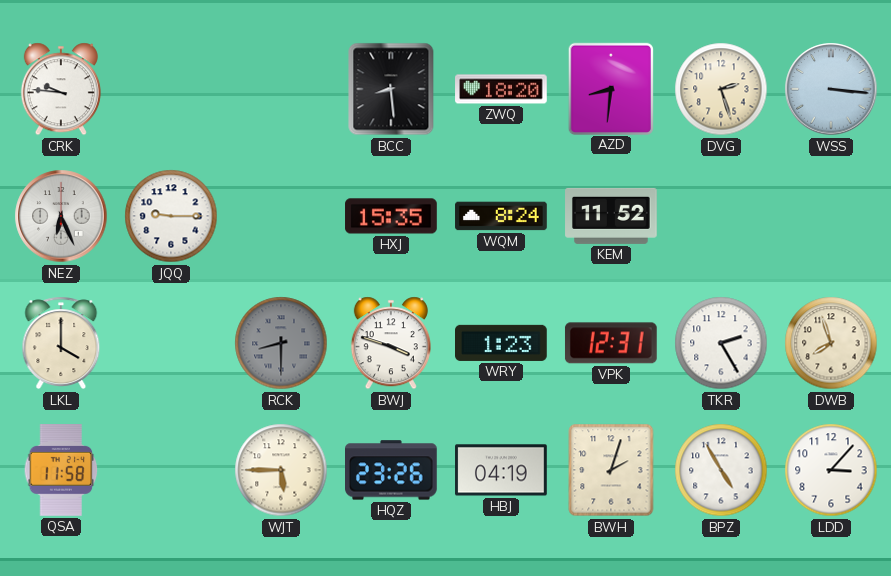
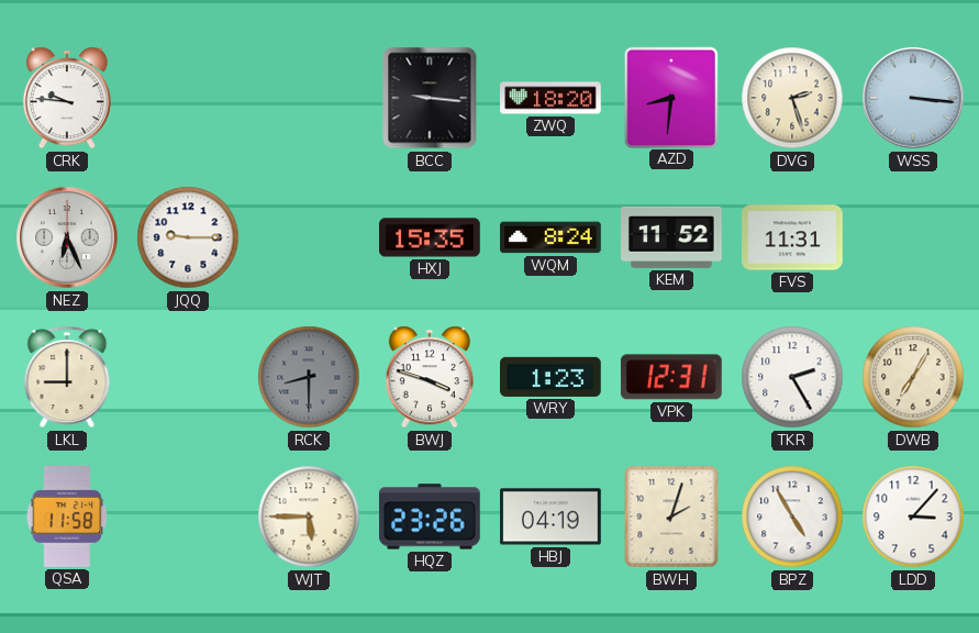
BCC: 8:29 -> 9:16
FVS: none -> 11:31
LKL: 4:00 -> 9:00
DWB: 7:57 -> 7:05
